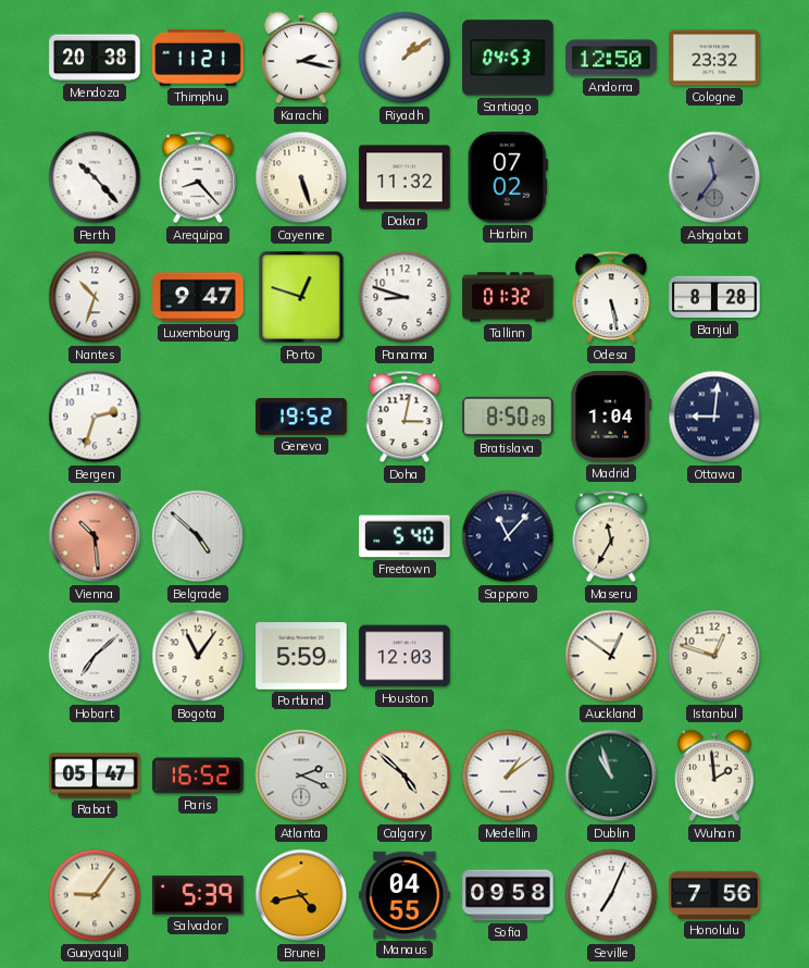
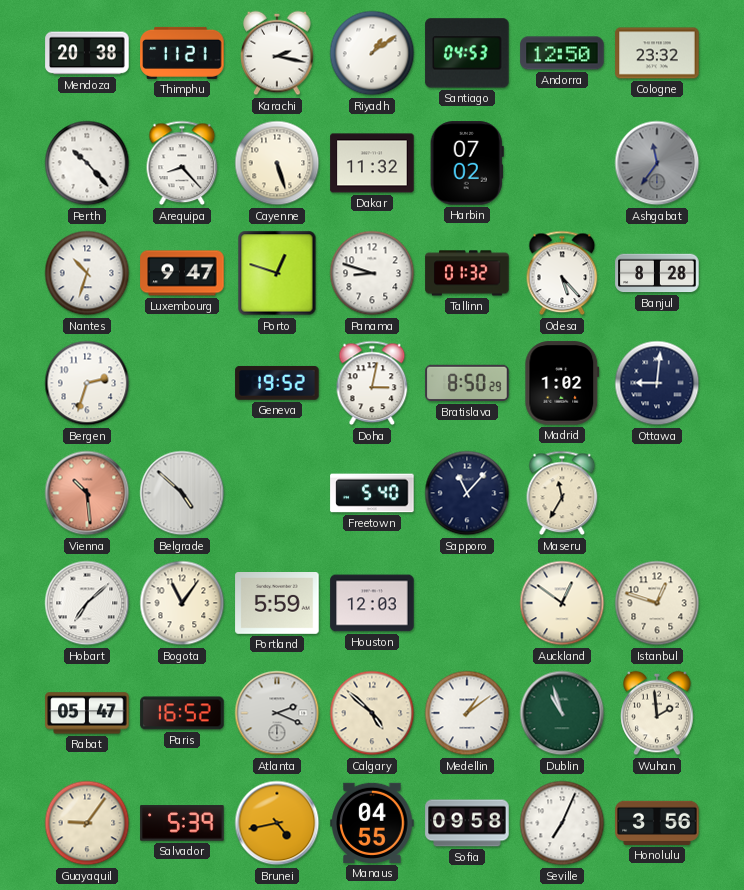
Odesa: 5:28 -> 5:23
Madrid: 1:04 -> 1:02
Honolulu: 7:56 -> 3:56
